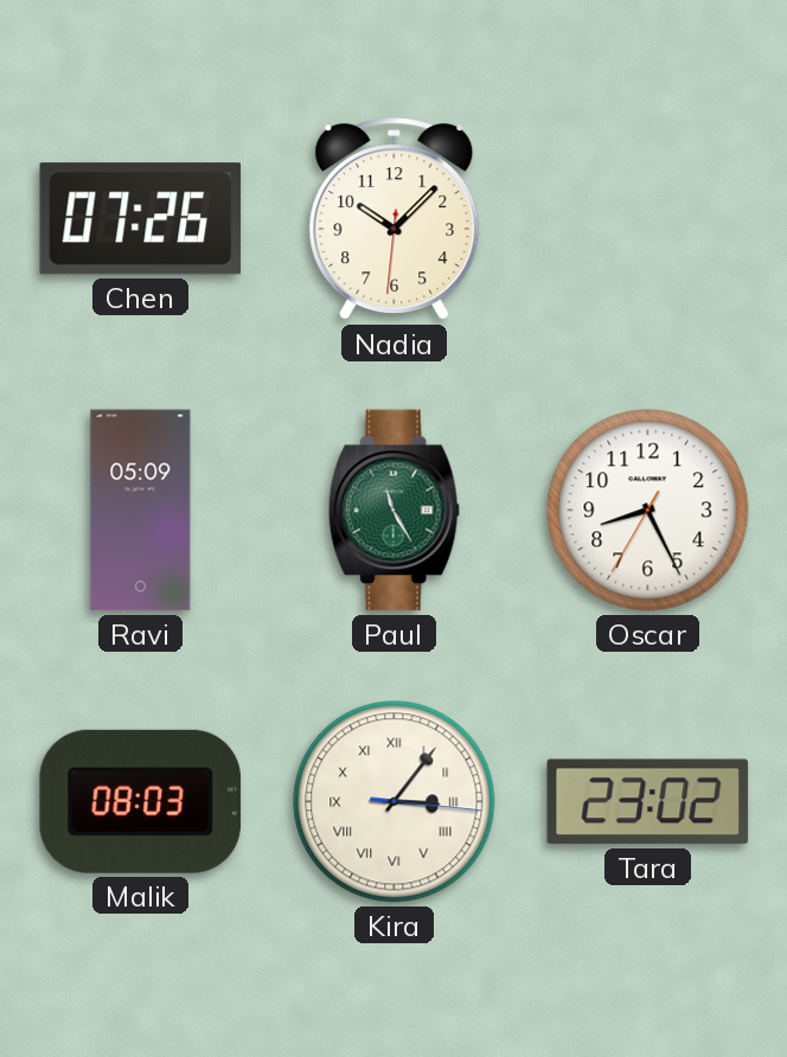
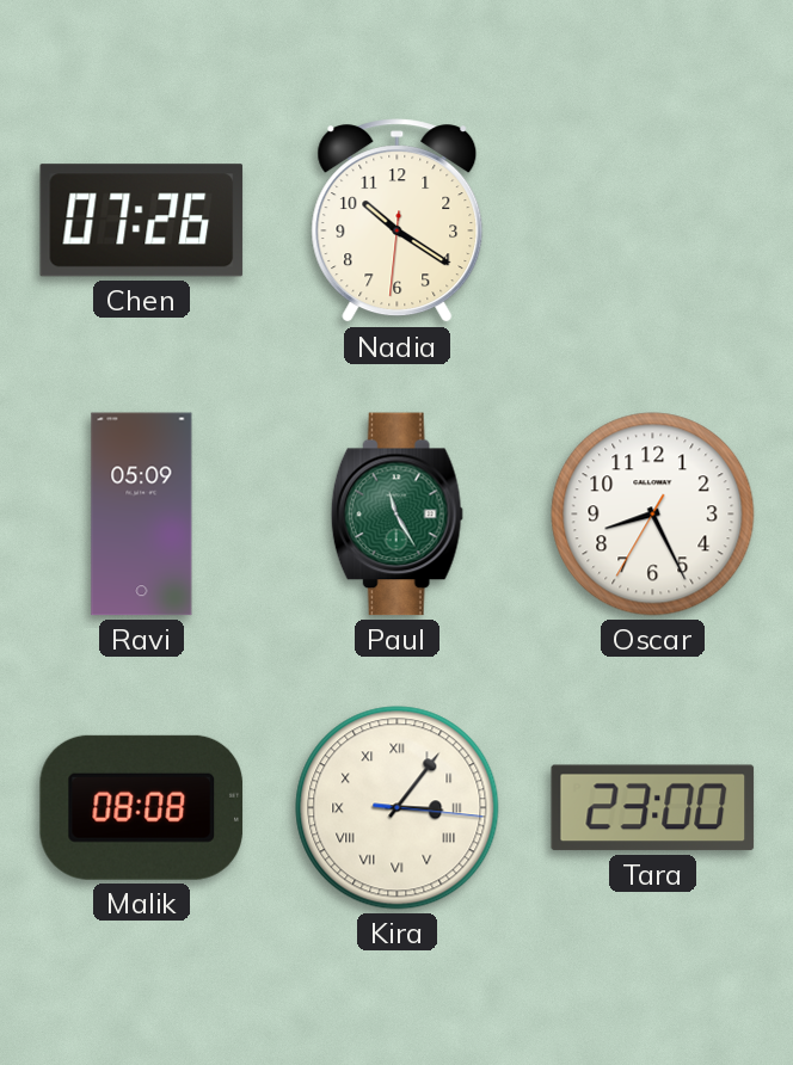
Nadia: 10:07 -> 10:20
Malik: 08:03 -> 08:08
Tara: 23:02 -> 23:00
